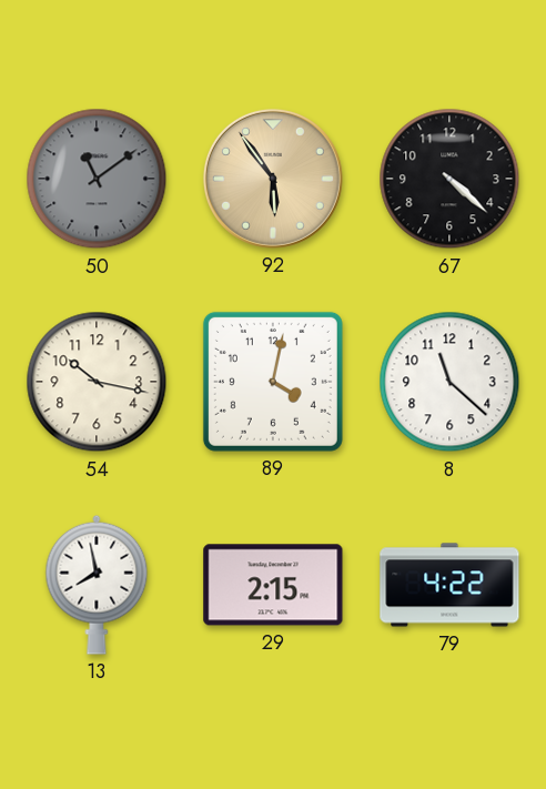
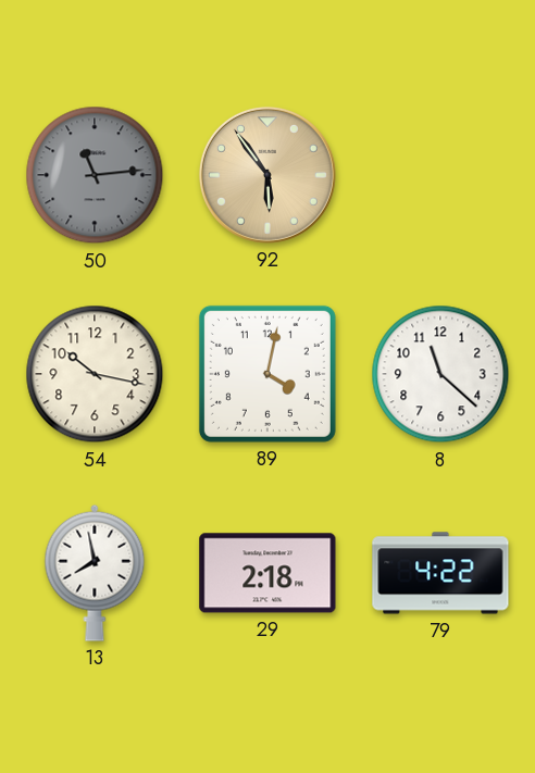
50: 11:09 -> 11:14
67: 4:22 -> none
29: 2:15 -> 2:18
